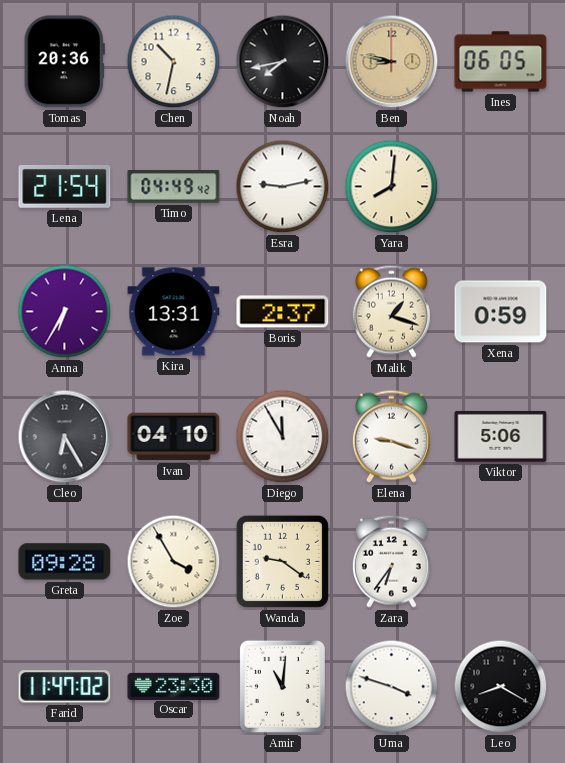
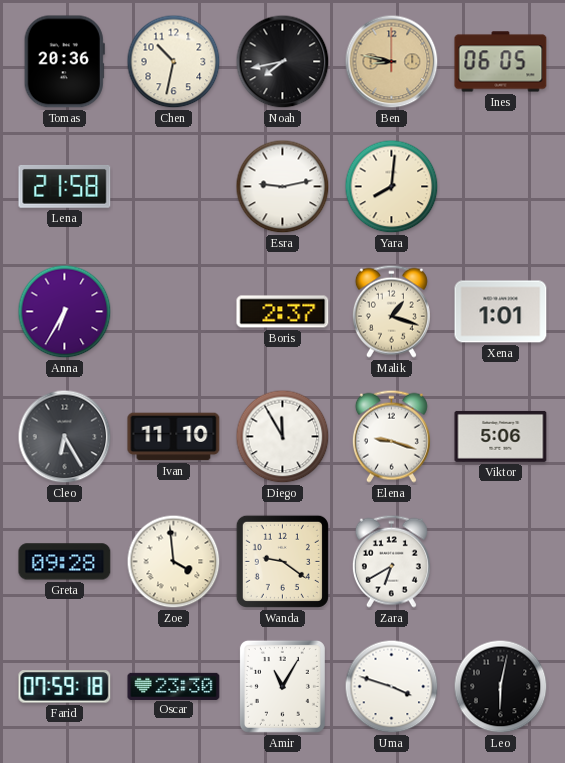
Lena: 21:54 -> 21:58
Timo: 04:49 -> none
Kira: 13:31 -> none
Xena: 0:59 -> 1:01
Ivan: 04:10 -> 11:10
Zoe: 3:55 -> 3:59
Zara: 6:36 -> 6:40
Farid: 11:47 -> 07:59
Amir: 11:01 -> 11:05
Leo: 8:20 -> 6:02
